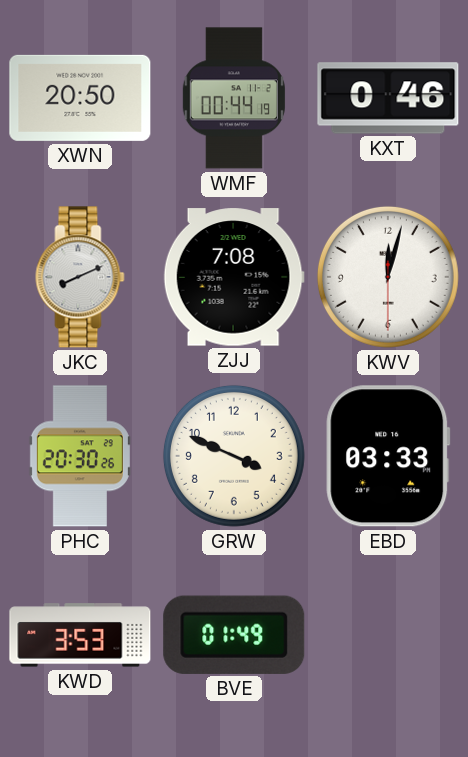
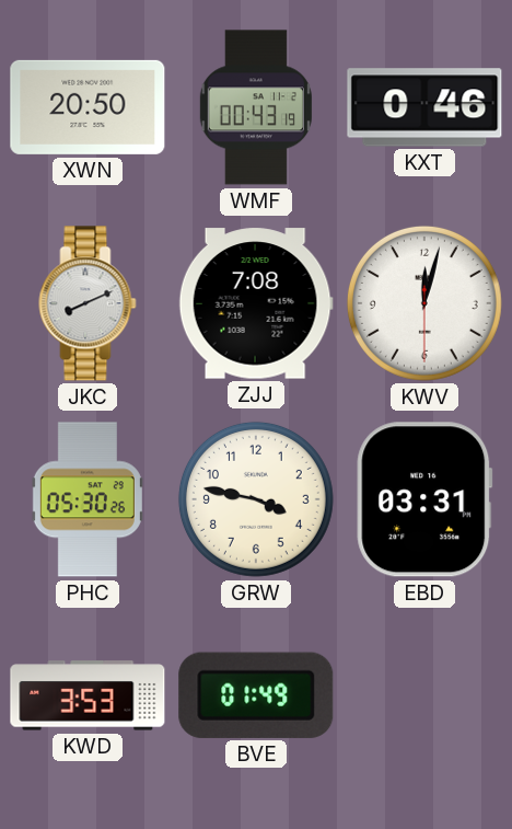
WMF: 00:44 -> 00:43
PHC: 20:30 -> 05:30
GRW: 3:49 -> 3:47
EBD: 03:33 -> 03:31
